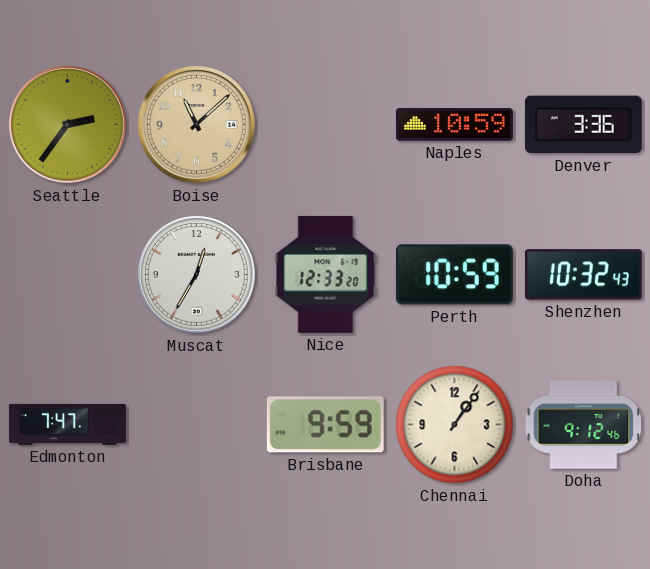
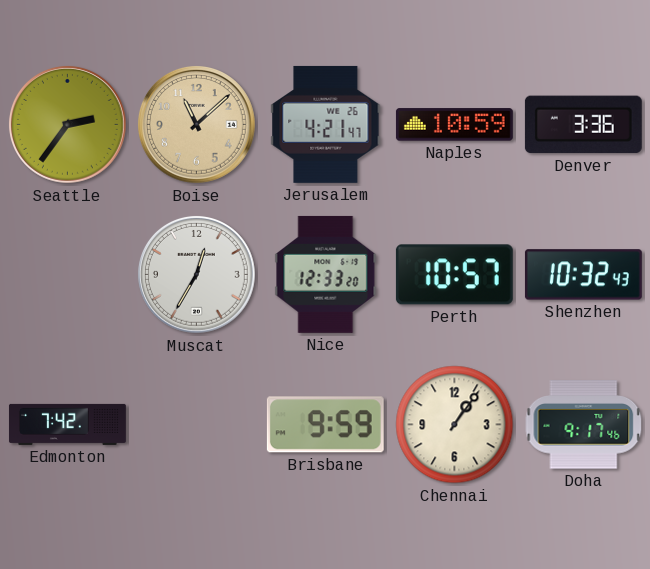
Jerusalem: none -> 4:21
Perth: 10:59 -> 10:57
Edmonton: 7:47 -> 7:42
Doha: 9:12 -> 9:17
